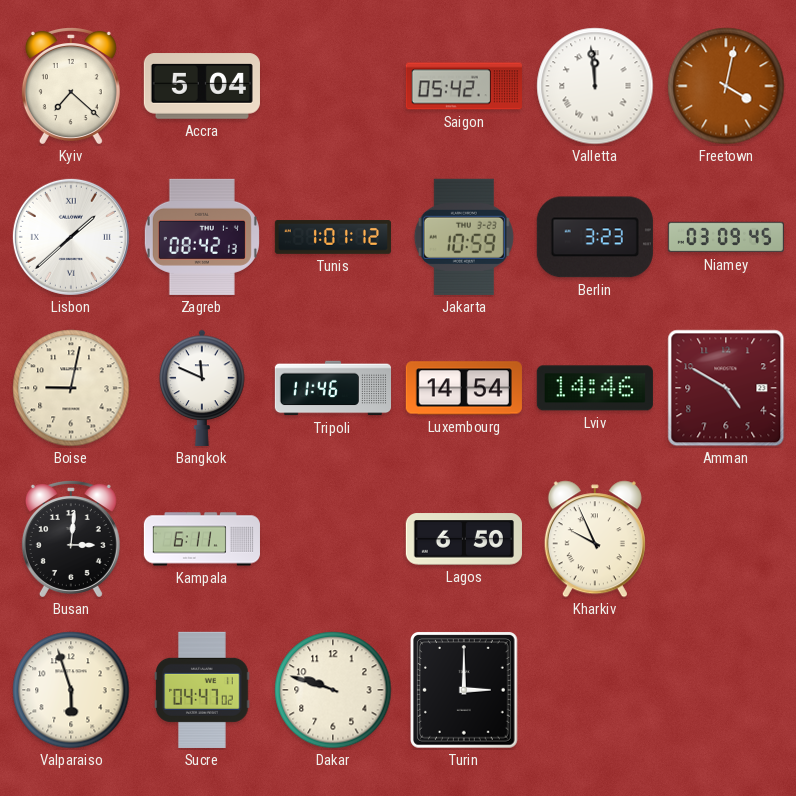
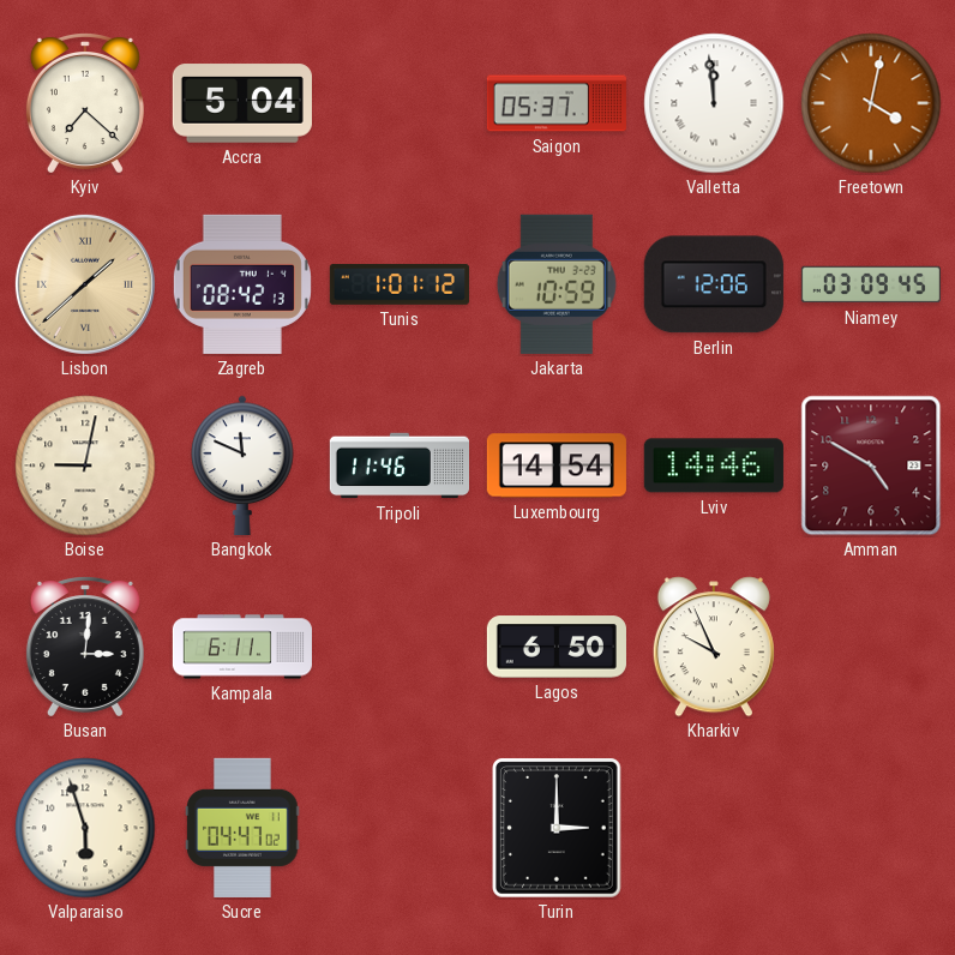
Saigon: 05:42 -> 05:37
Lisbon dial: white -> champagne
Berlin: 3:23 -> 12:06
Dakar: 9:48 -> none
